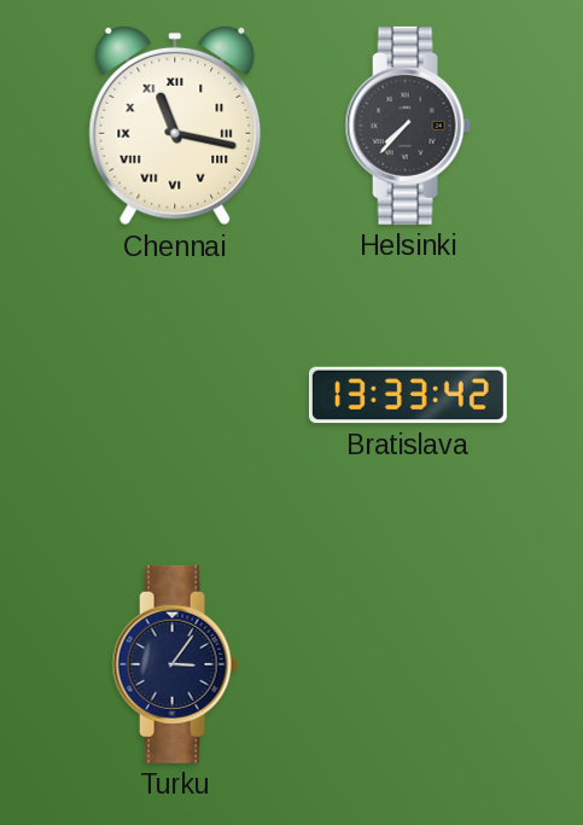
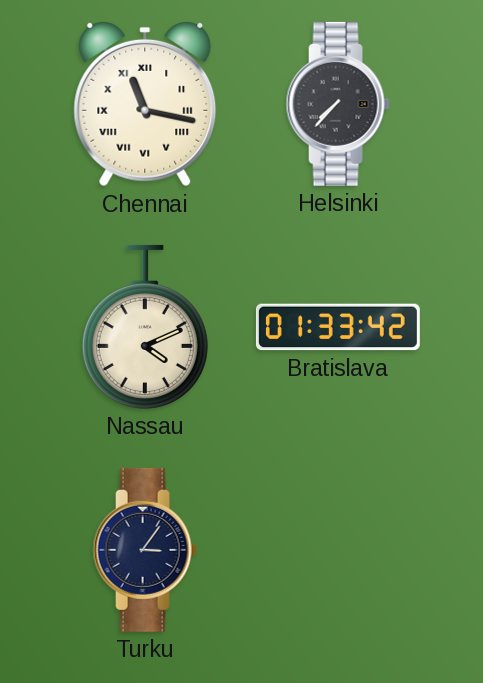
Nassau: none -> 4:11
Bratislava: 13:33 -> 01:33
